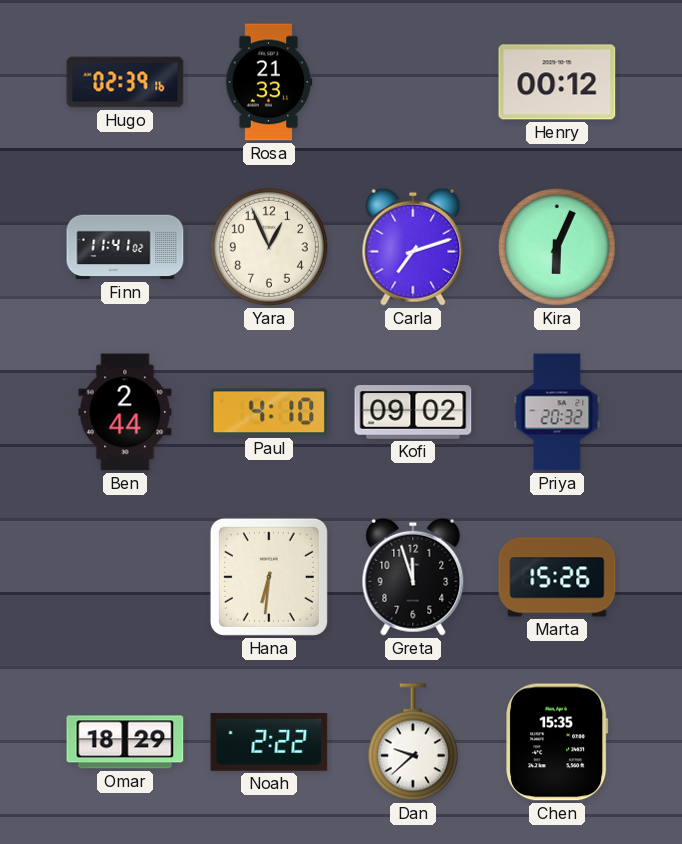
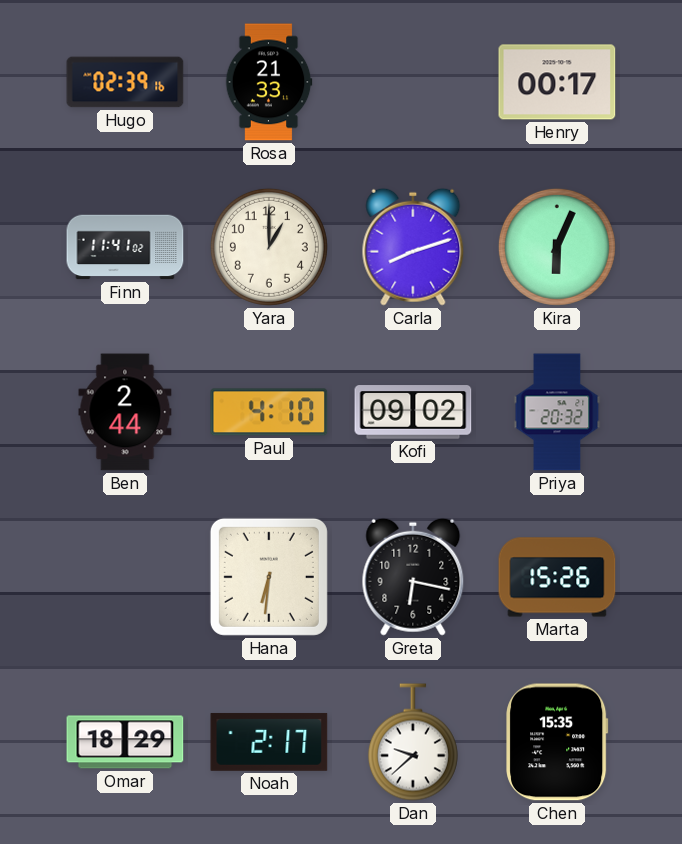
Henry: 00:12 -> 00:17
Yara: 12:56 -> 1:00
Carla: 7:12 -> 8:12
Greta: 11:57 -> 6:17
Noah: 2:22 -> 2:17
